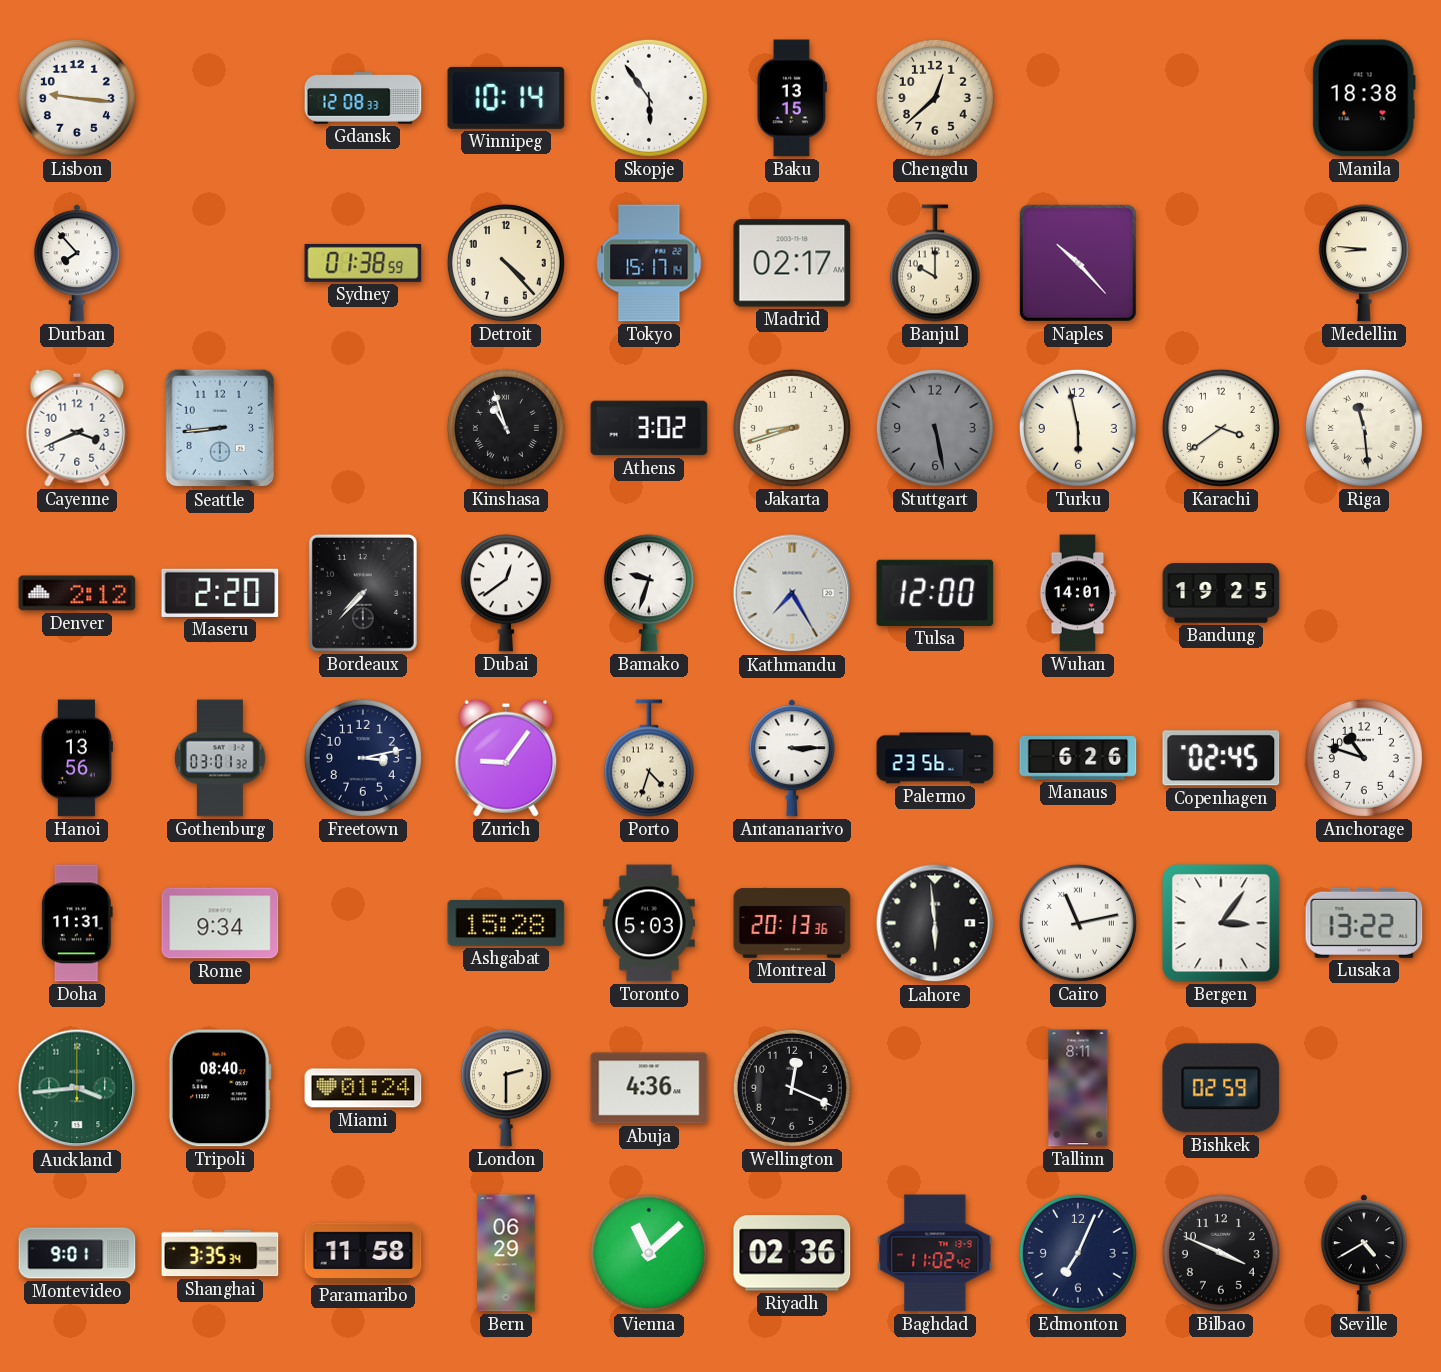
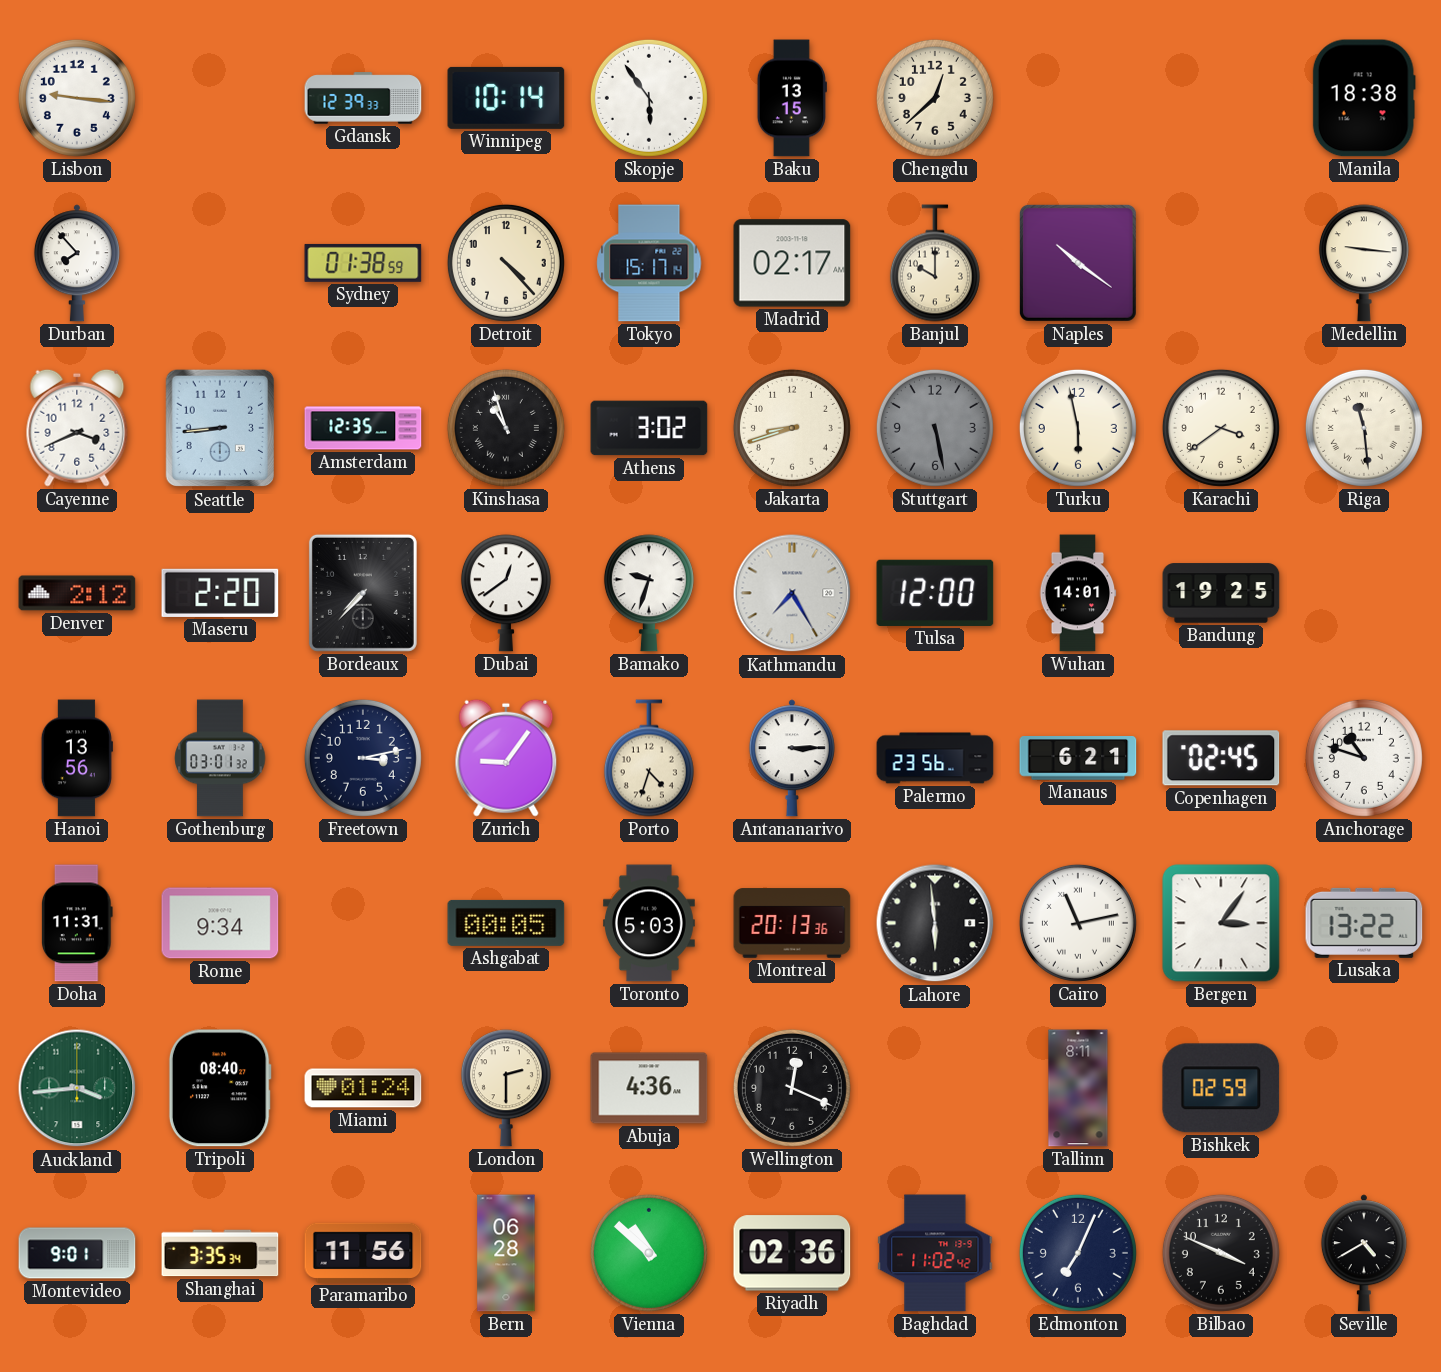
Gdansk: 12:08 -> 12:39
Naples: 10:23 -> 10:21
Medellin: 8:46 -> 9:16
Amsterdam: none -> 12:35
Manaus: 6:26 -> 6:21
Ashgabat: 15:28 -> 00:05
Paramaribo: 11:58 -> 11:56
Bern: 06:29 -> 06:28
Vienna: 11:08 -> 10:52
